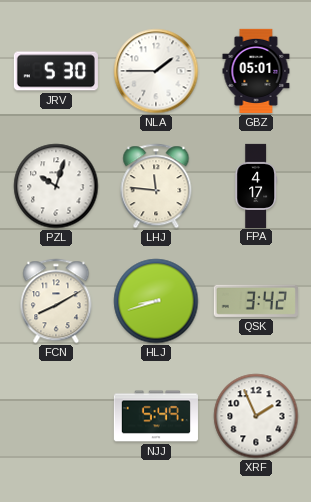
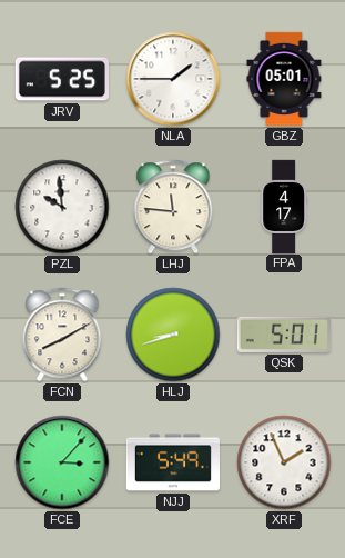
JRV: 5:30 -> 5:25
PZL: 10:03 -> 9:59
QSK: 3:42 -> 5:01
FCE: none -> 3:07
